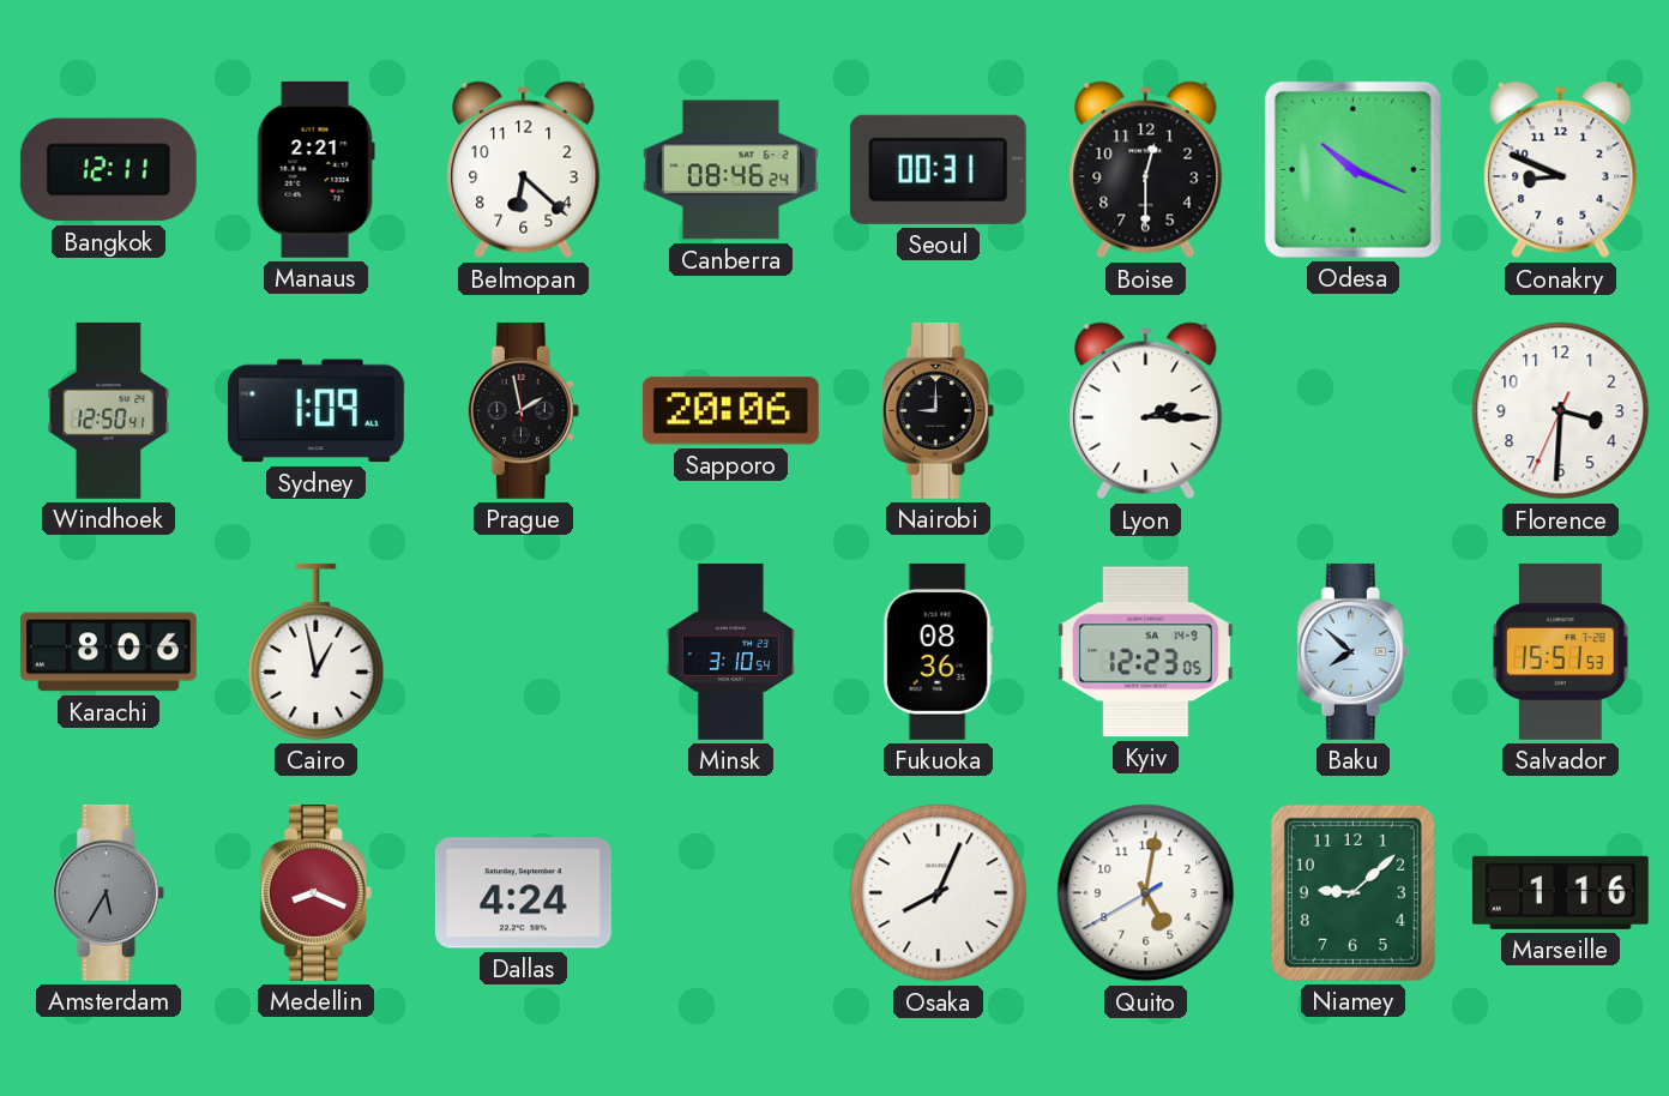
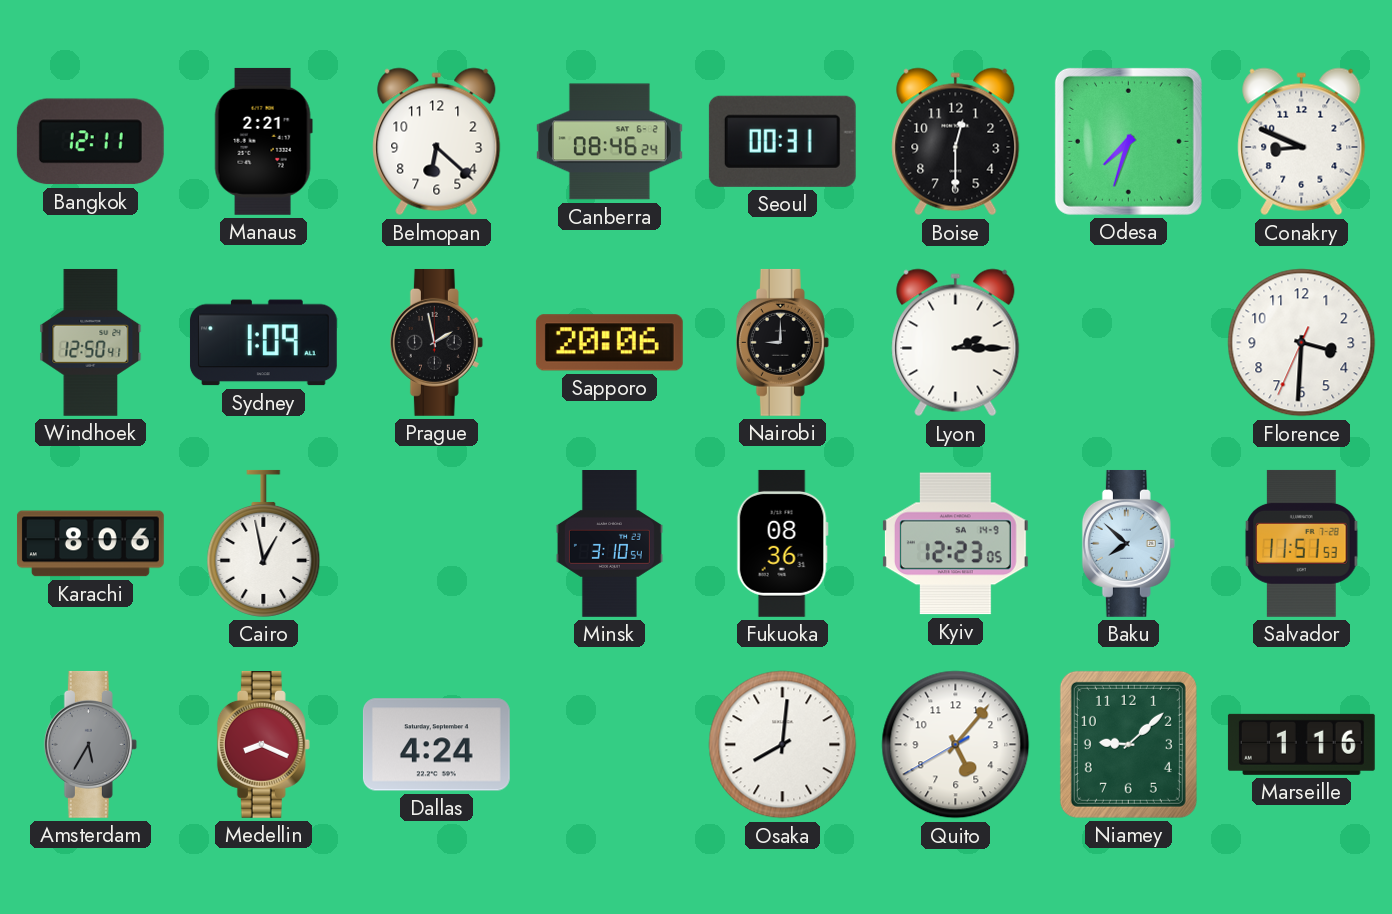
Odesa: 10:19 -> 7:33
Salvador: 15:51 -> 11:51
Osaka: 8:04 -> 8:01
Quito: 5:01 -> 5:06
